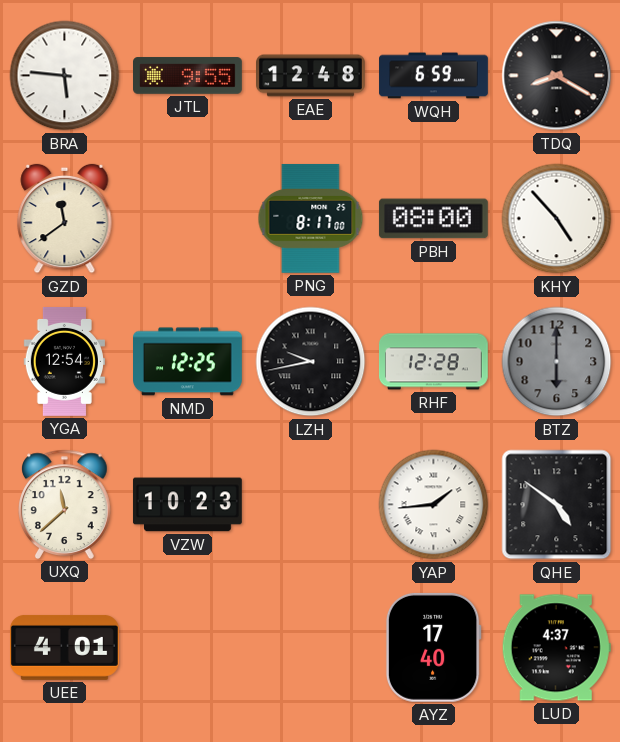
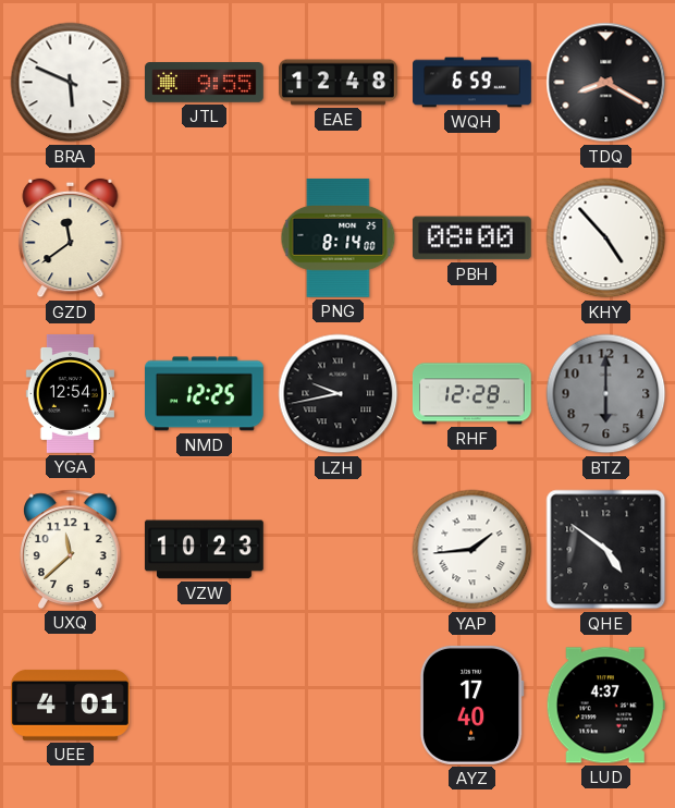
BRA: 5:46 -> 5:49
PNG: 8:17 -> 8:14
